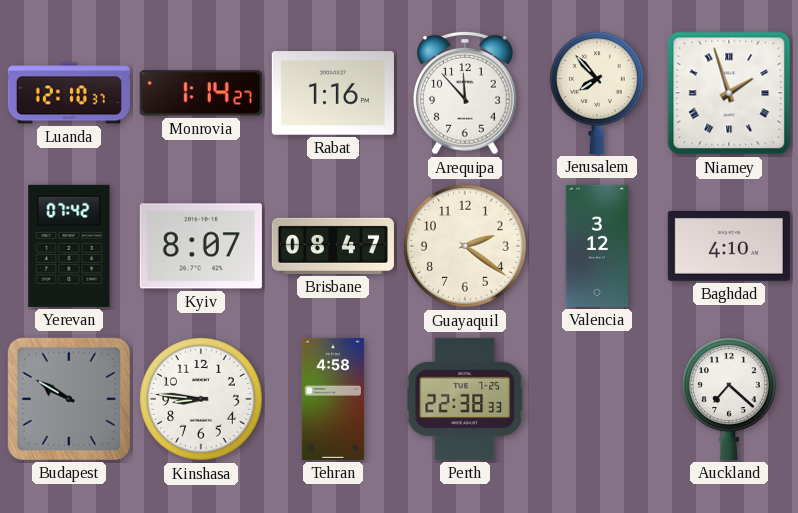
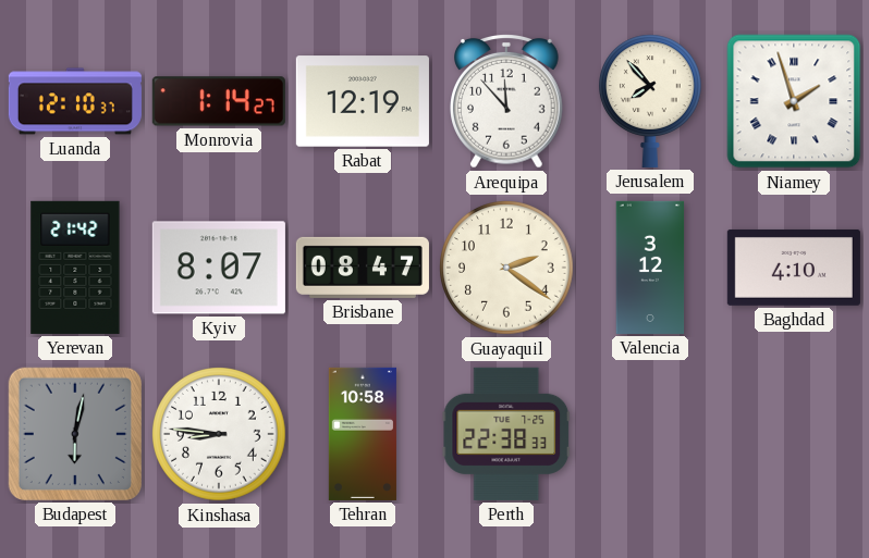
Rabat: 1:16 -> 12:19
Yerevan: 07:42 -> 21:42
Budapest: 9:50 -> 6:02
Tehran: 4:58 -> 10:58
Auckland: 7:22 -> none
